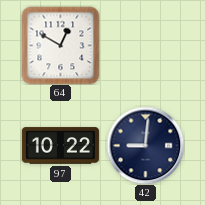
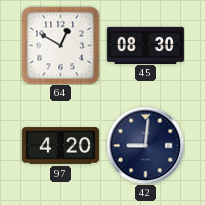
45: none -> 08:30
97: 10:22 -> 4:20
